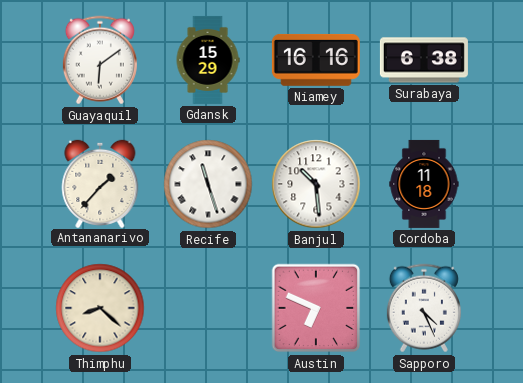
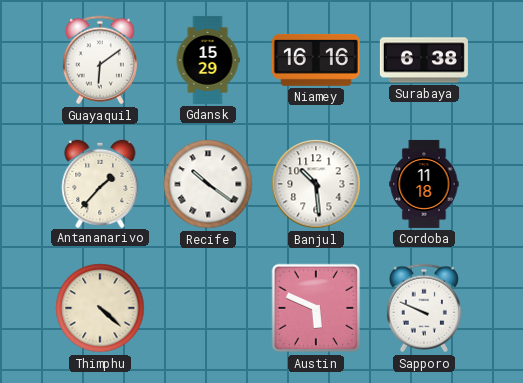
Recife: 11:27 -> 10:21
Thimphu: 8:22 -> 4:22
Austin: 6:49 -> 5:49
Sapporo: 4:26 -> 9:49
